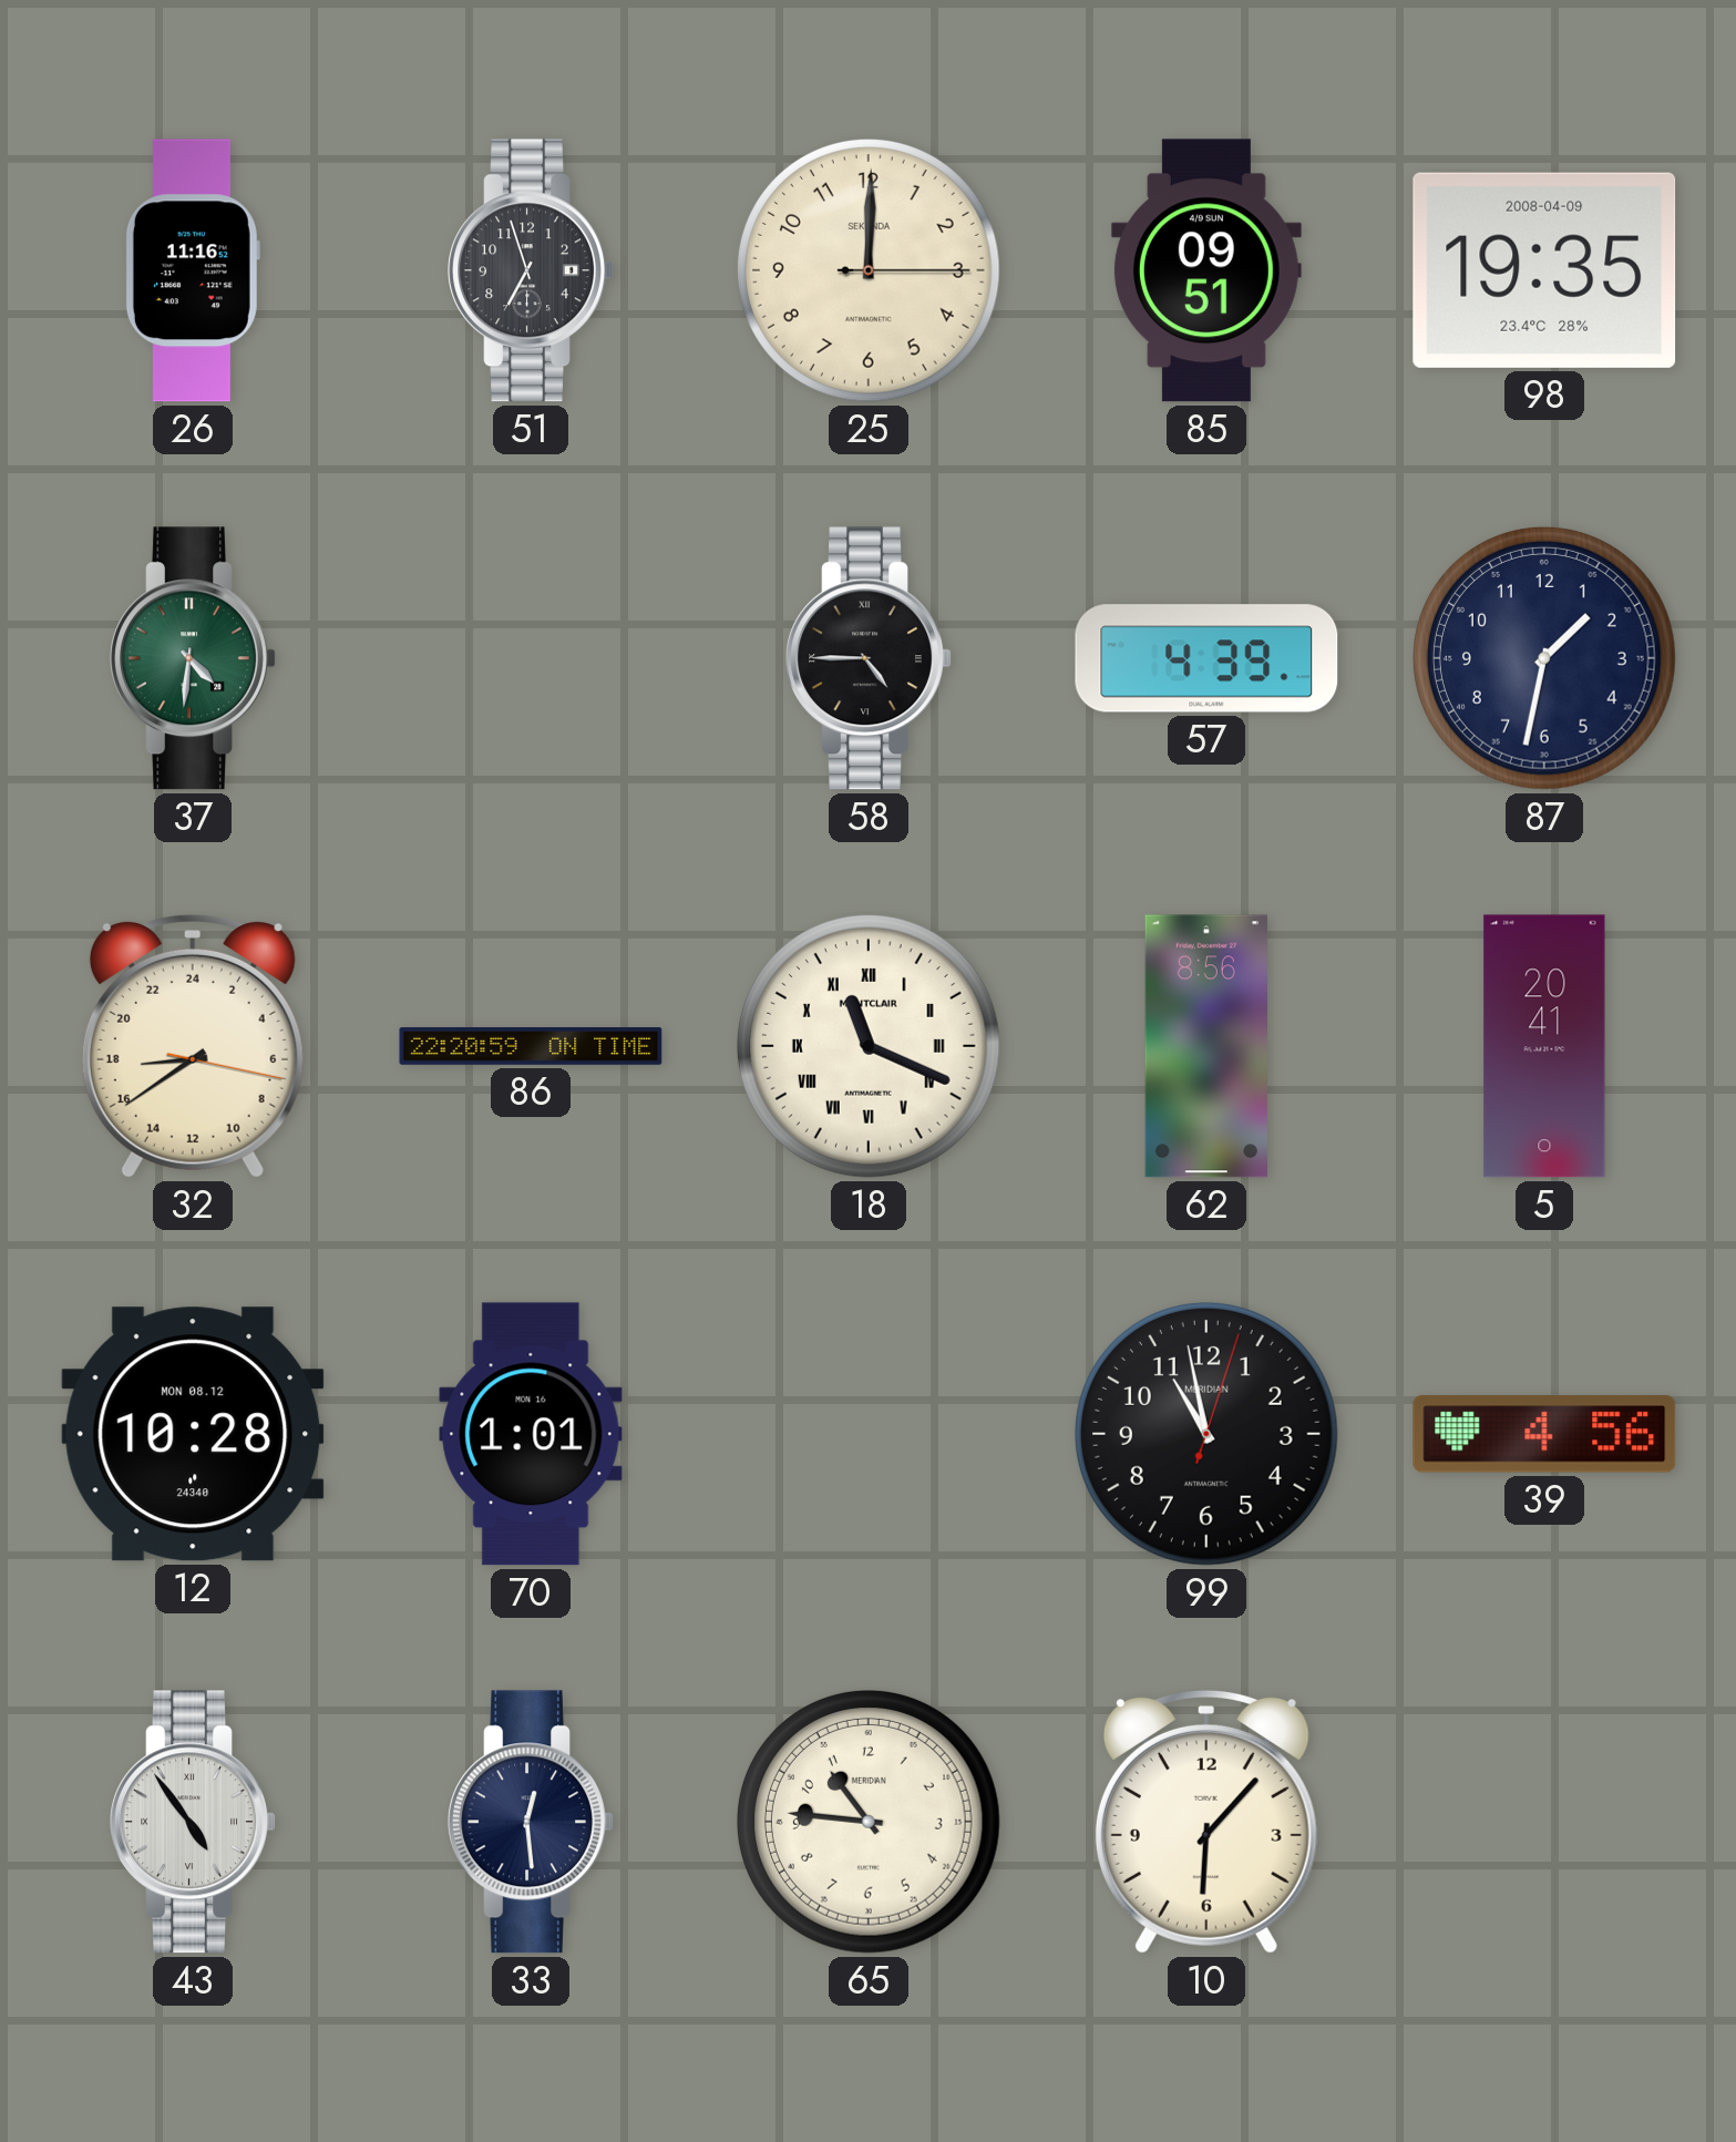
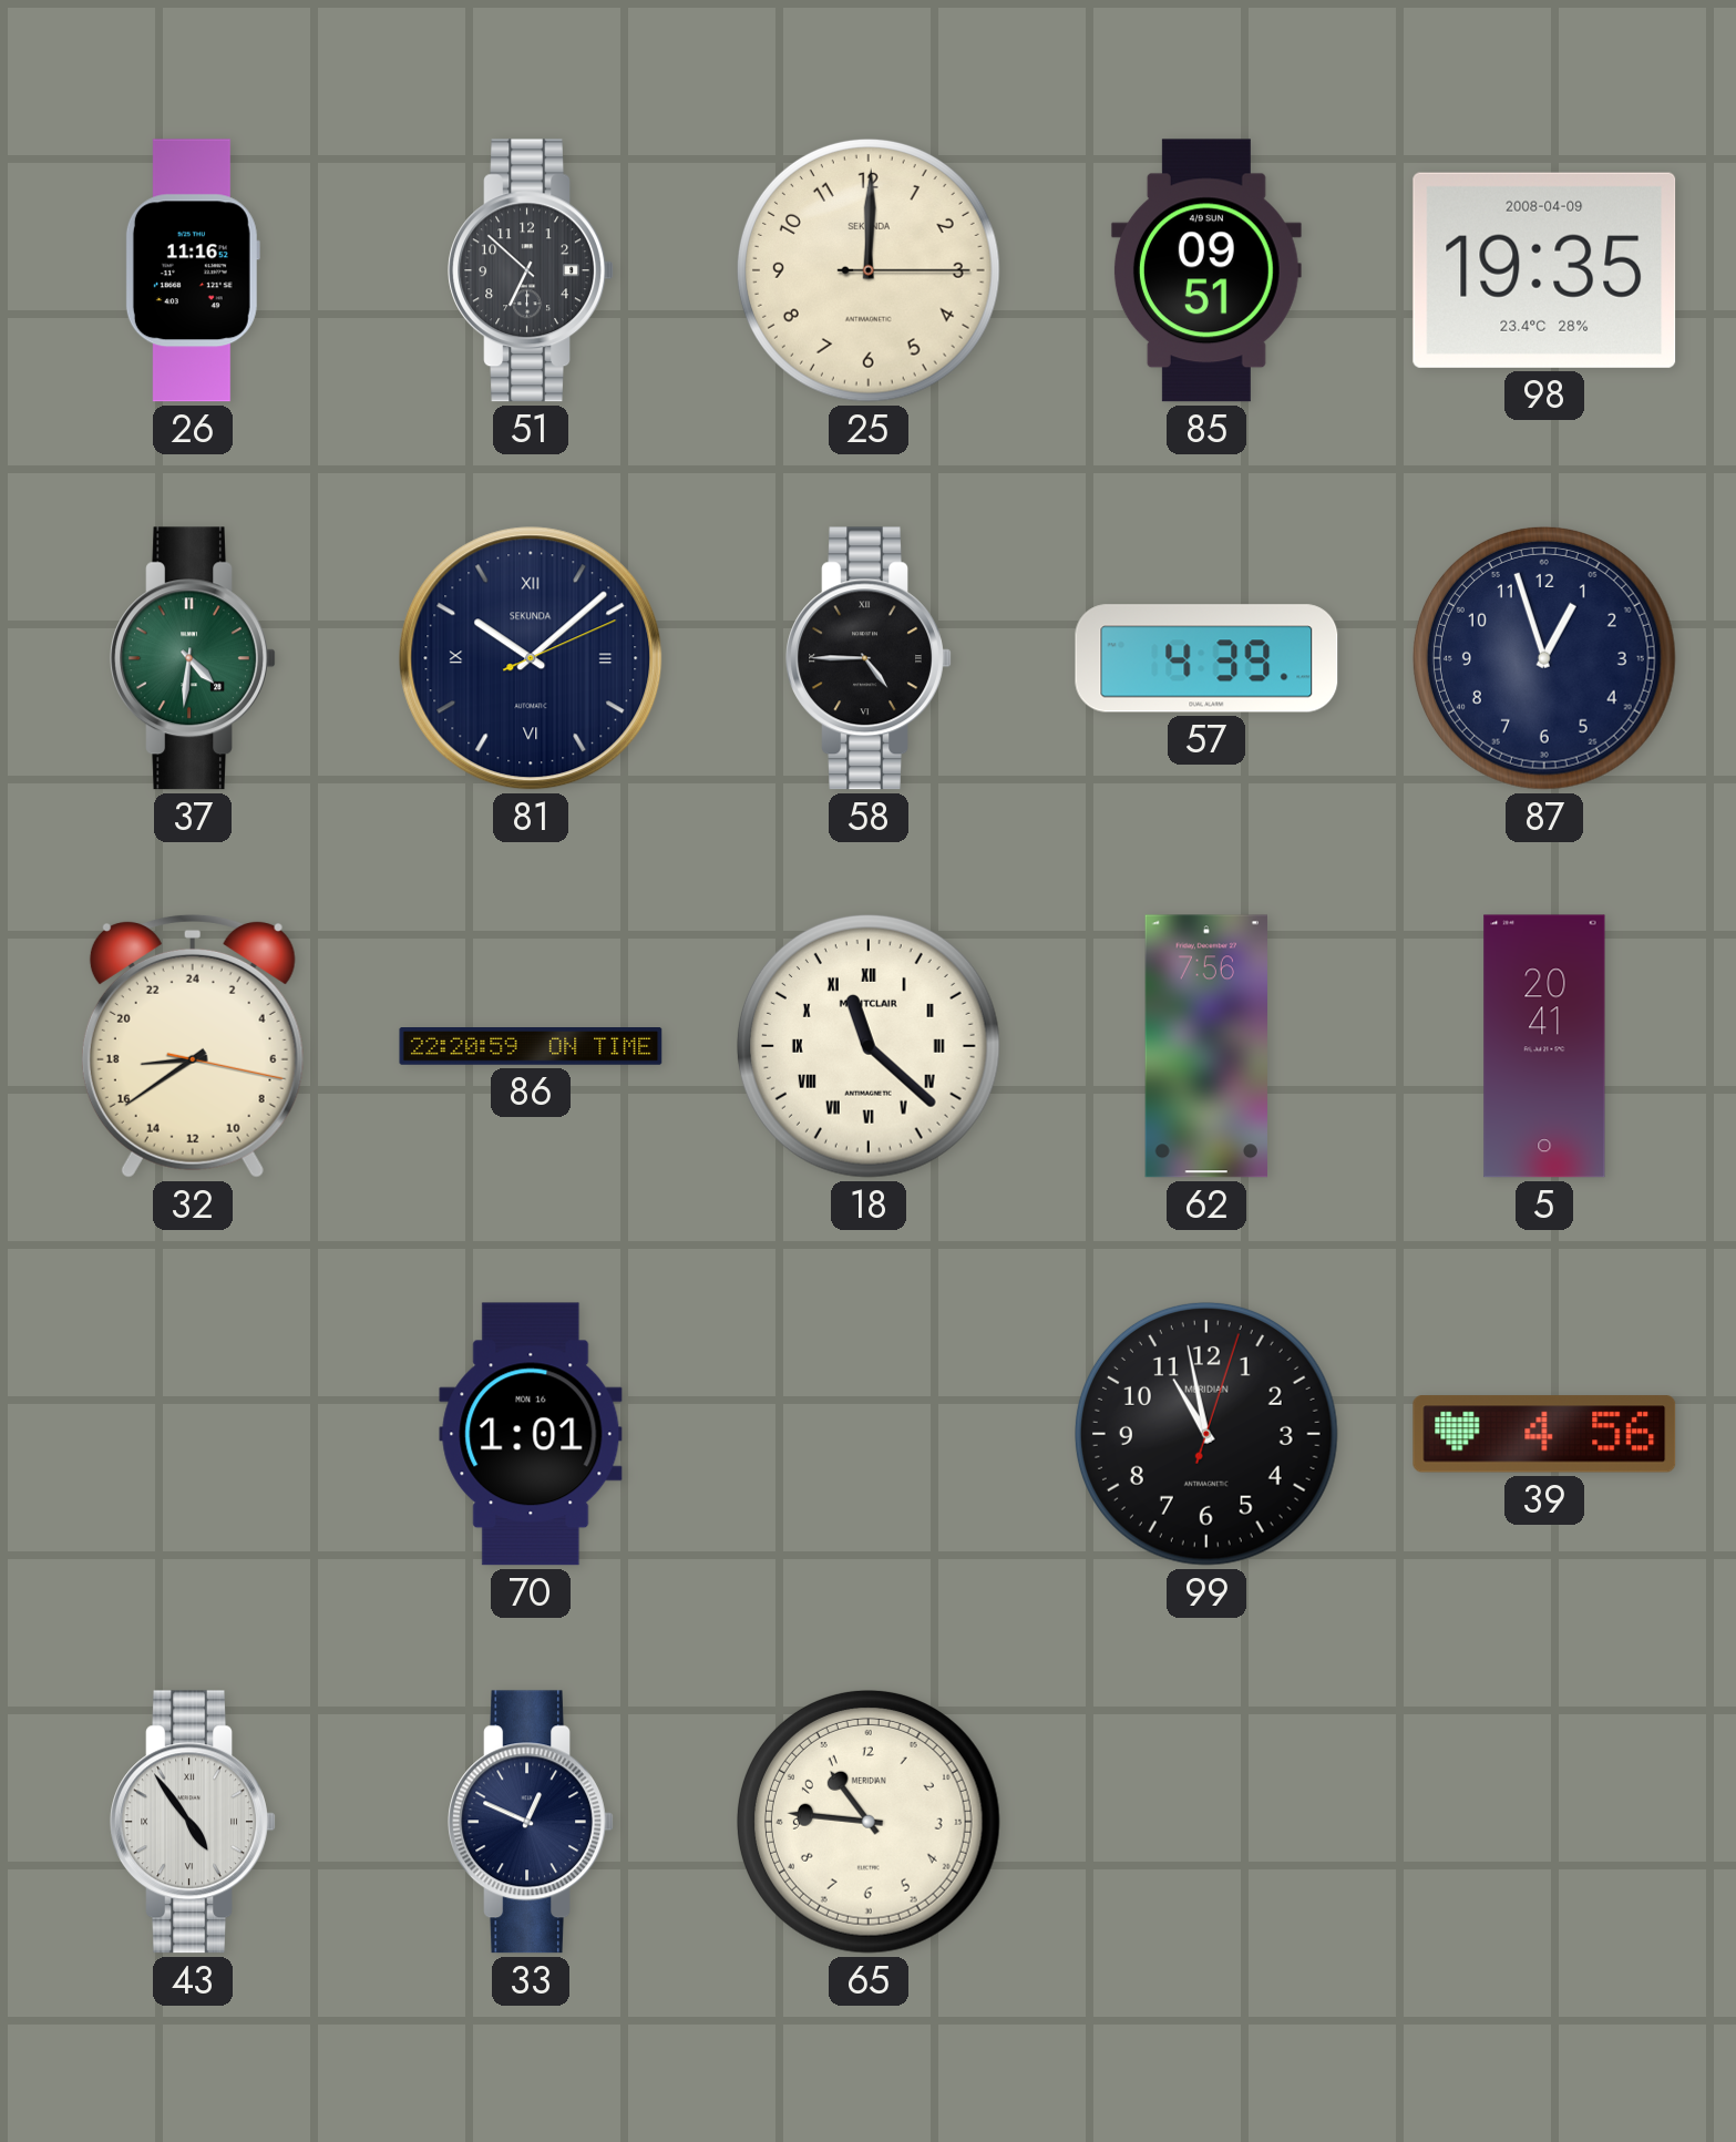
51: 6:57 -> 6:52
81: none -> 10:08
87: 1:32 -> 12:57
18: 11:19 -> 11:22
62: 8:56 -> 7:56
12: 10:28 -> none
33: 12:29 -> 12:49
10: 6:07 -> none
